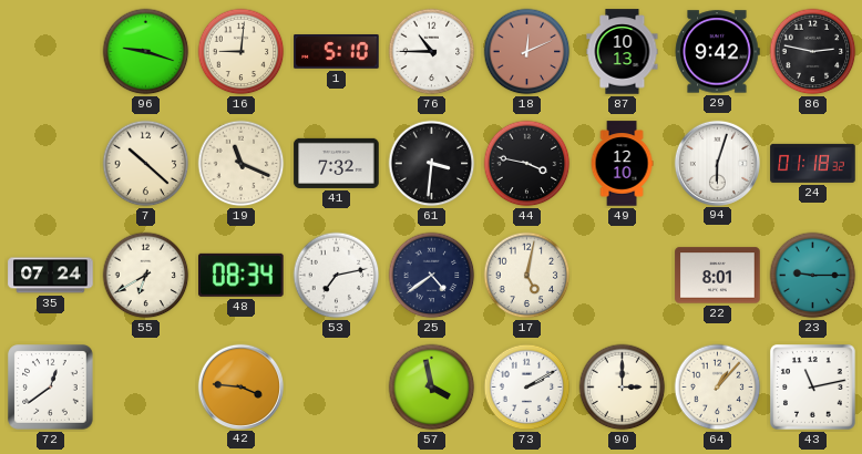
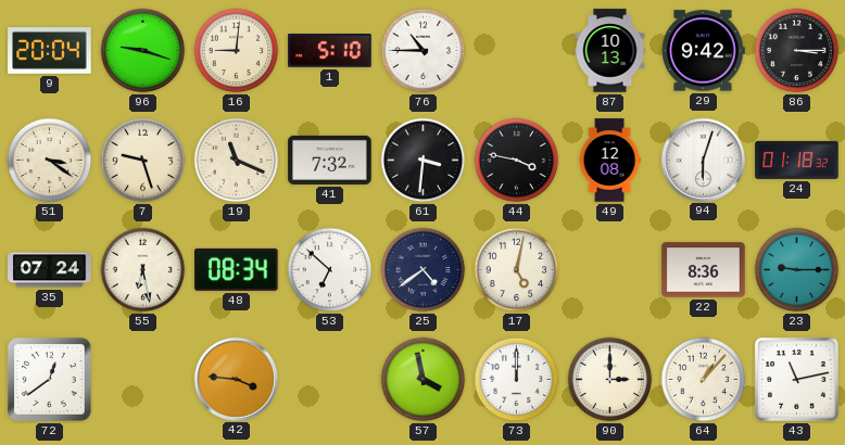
9: none -> 20:04
18: 12:11 -> none
86: 2:47 -> 3:15
51: none -> 3:21
7: 10:22 -> 9:27
49: 12:10 -> 12:08
55: 6:40 -> 6:28
53: 7:13 -> 6:52
22: 8:01 -> 8:36
73: 2:10 -> 12:00
